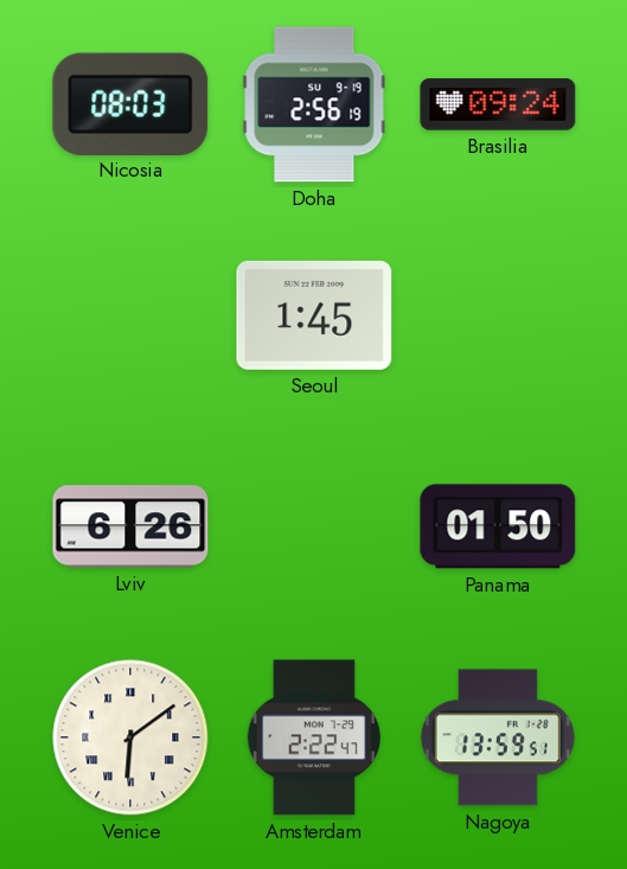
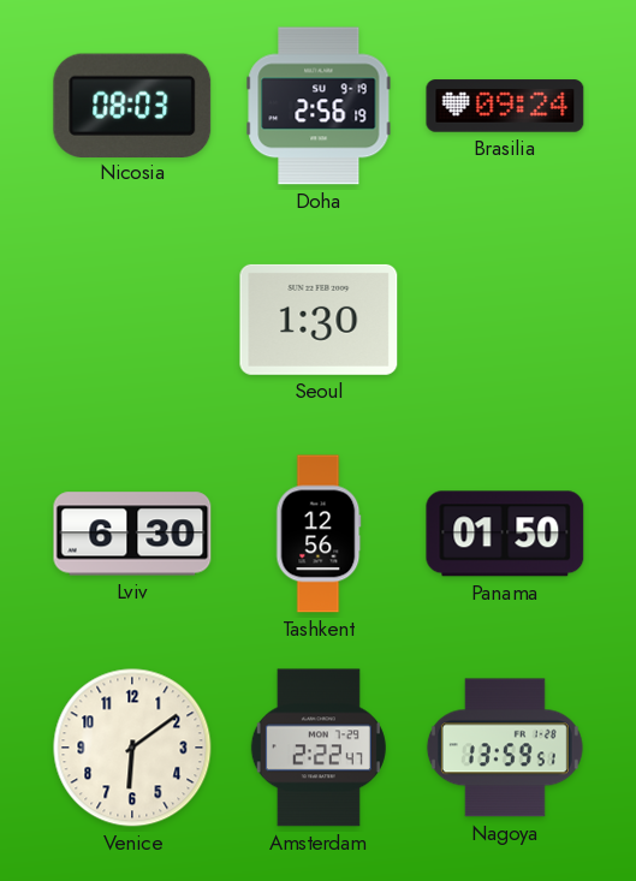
Seoul: 1:45 -> 1:30
Lviv: 6:26 -> 6:30
Tashkent: none -> 12:56
Venice numerals: Roman -> Arabic
